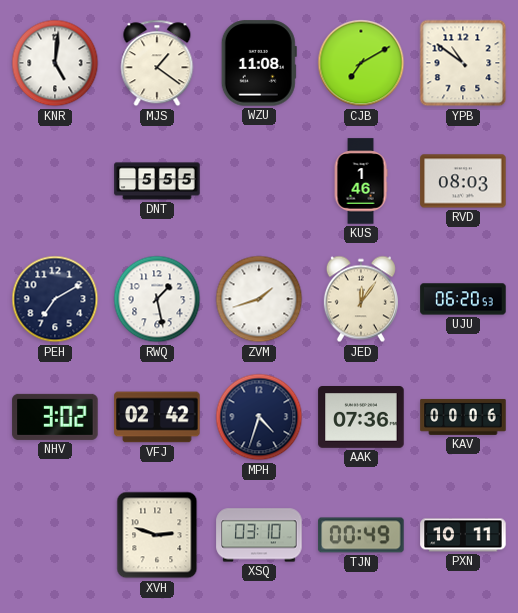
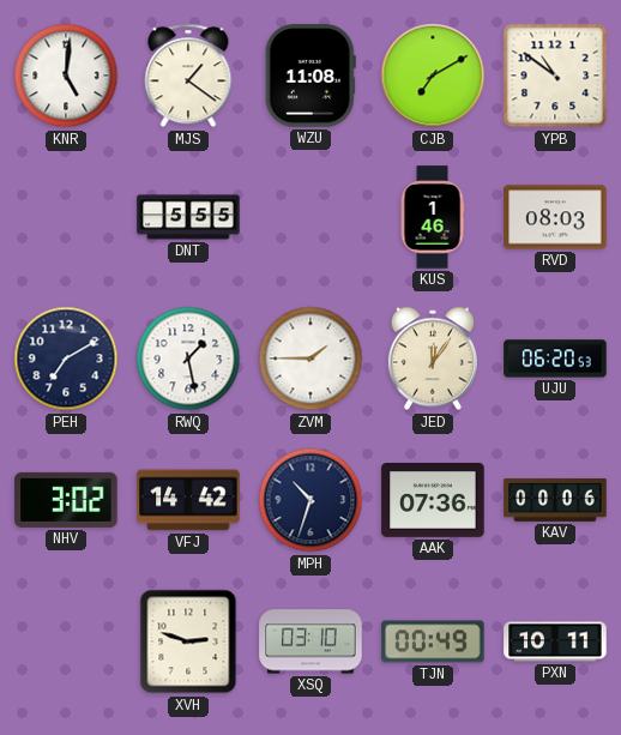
ZVM: 1:42 -> 1:45
VFJ: 02:42 -> 14:42
MPH: 4:33 -> 10:33
